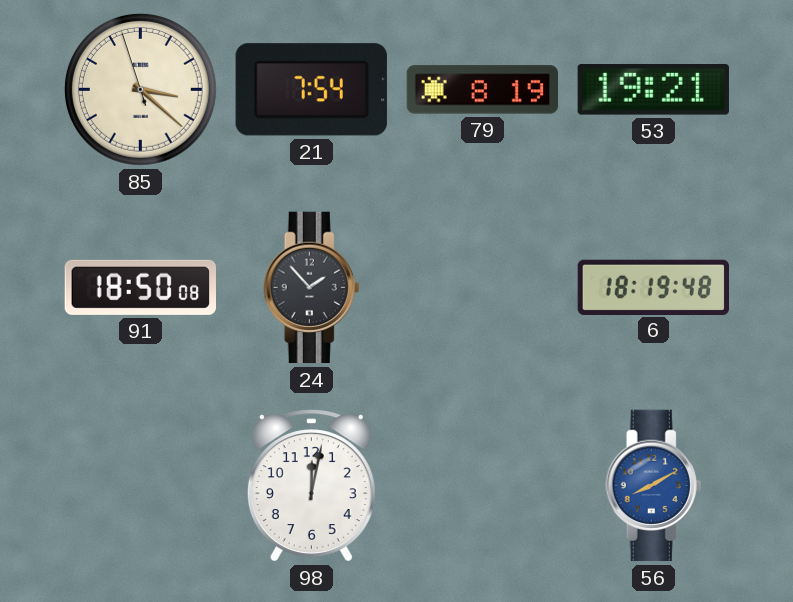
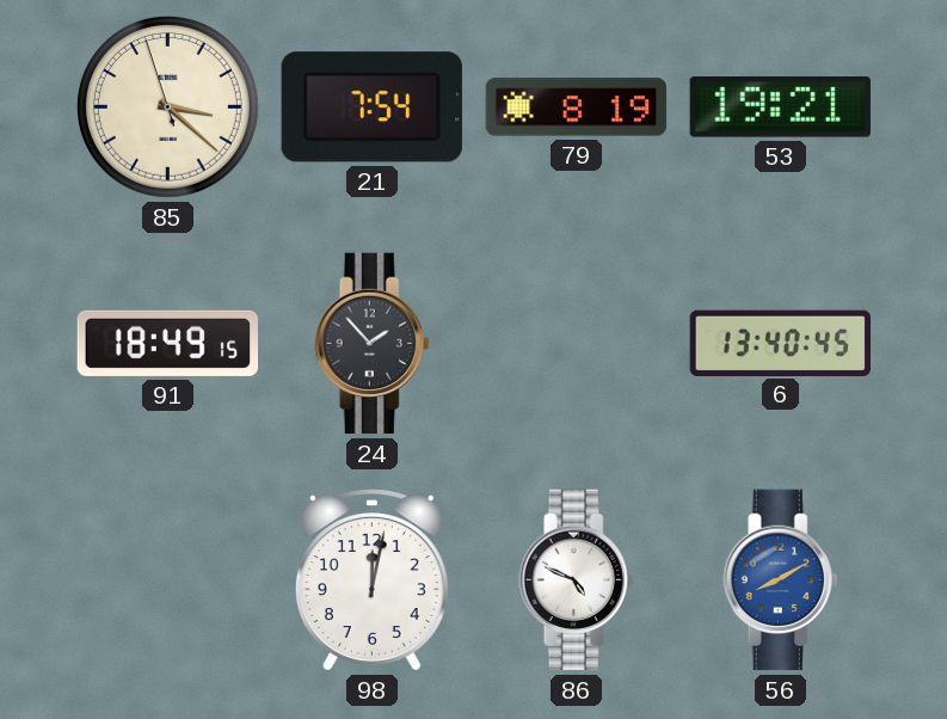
91: 18:50 -> 18:49
6: 18:19 -> 13:40
86: none -> 4:49
